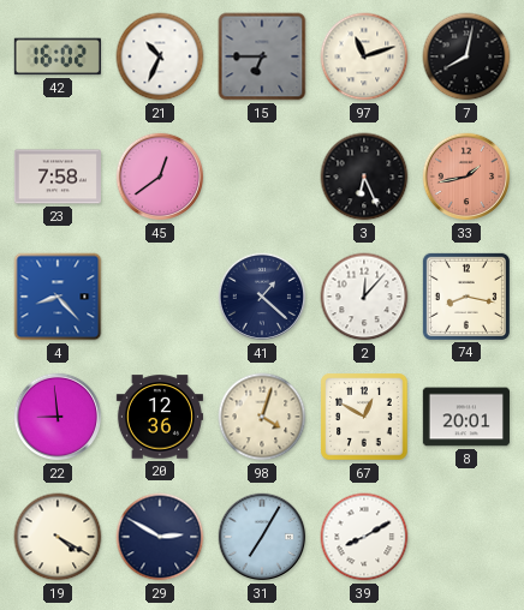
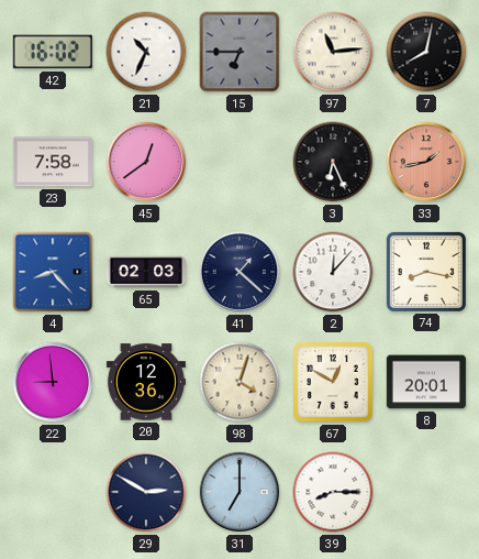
97: 11:12 -> 11:14
65: none -> 02:03
19: 4:20 -> none
31: 7:05 -> 7:00
39: 8:10 -> 8:15
